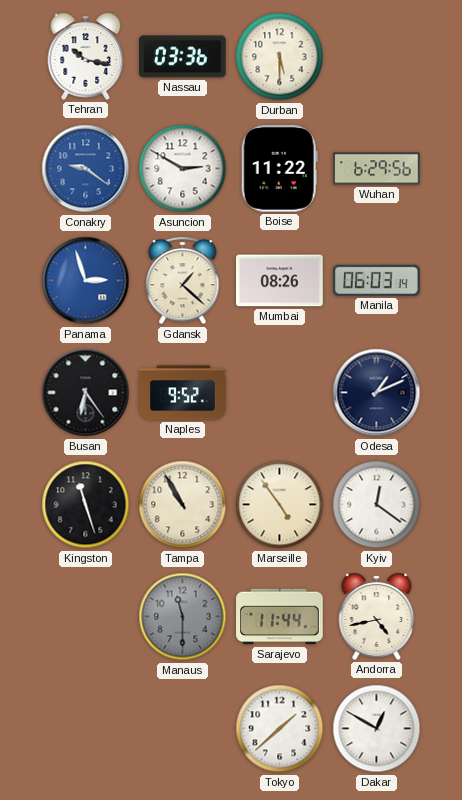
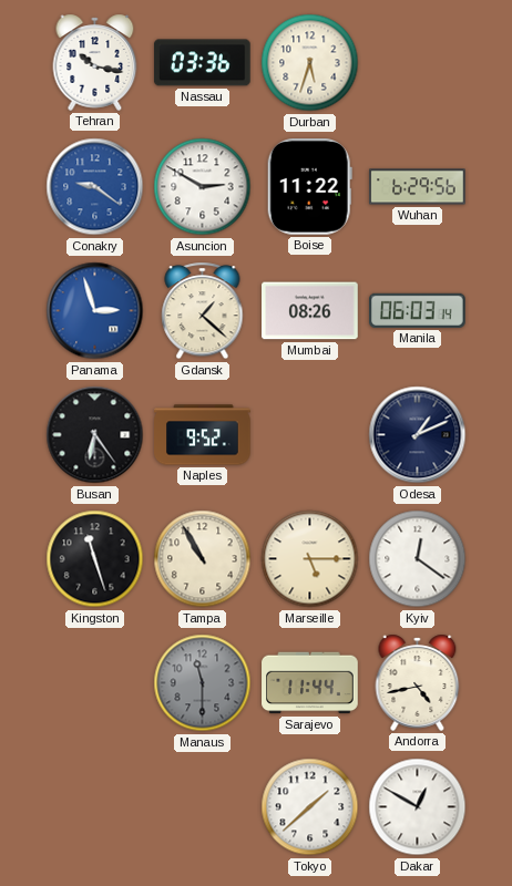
Durban: 5:30 -> 5:33
Marseille: 4:54 -> 5:15
